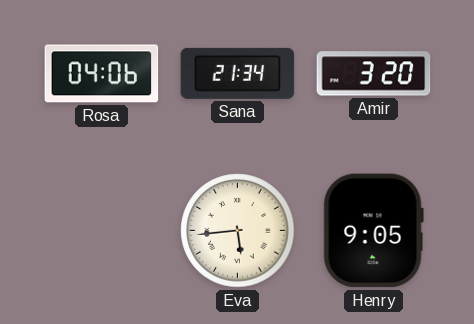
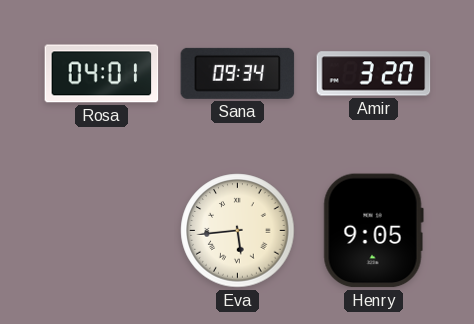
Rosa: 04:06 -> 04:01
Sana: 21:34 -> 09:34
